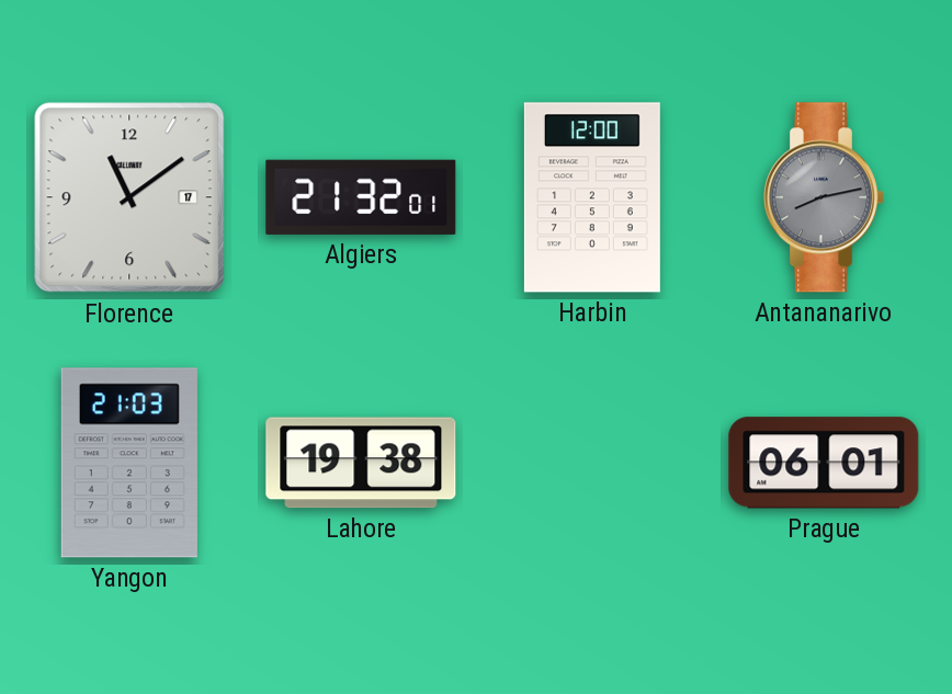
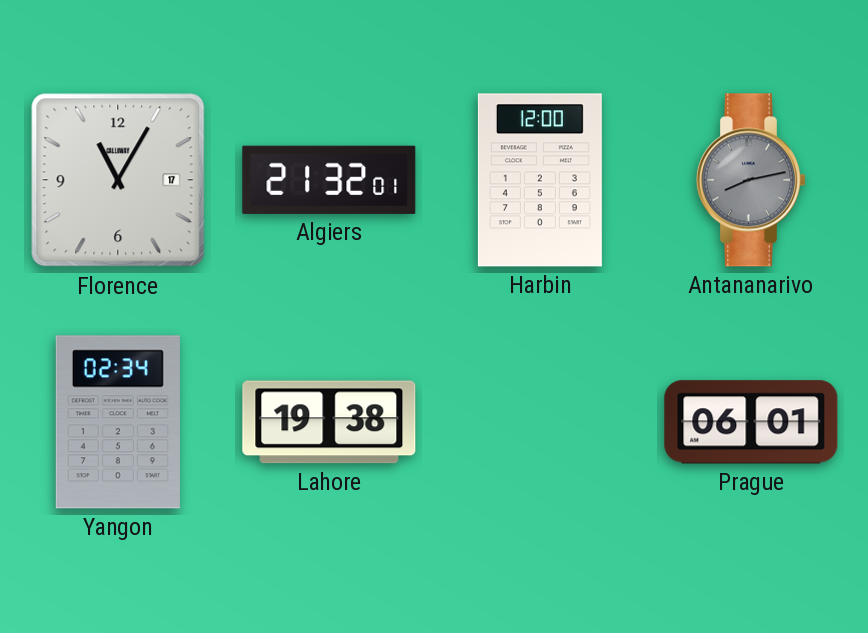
Florence: 11:09 -> 11:05
Yangon: 21:03 -> 02:34
